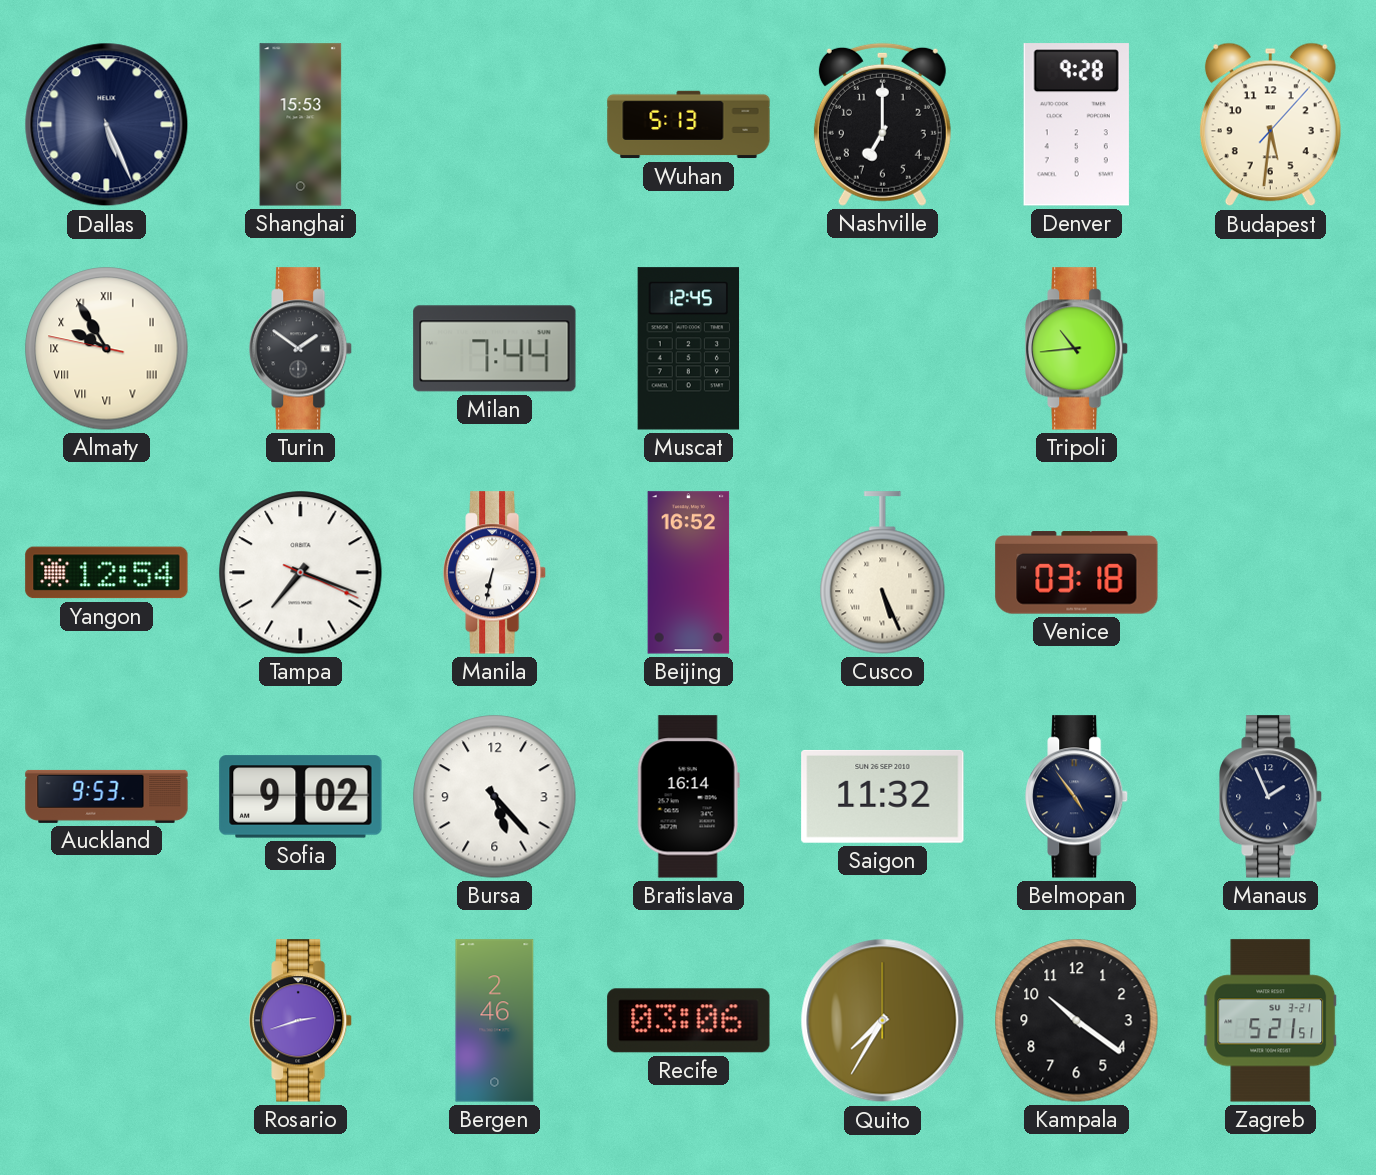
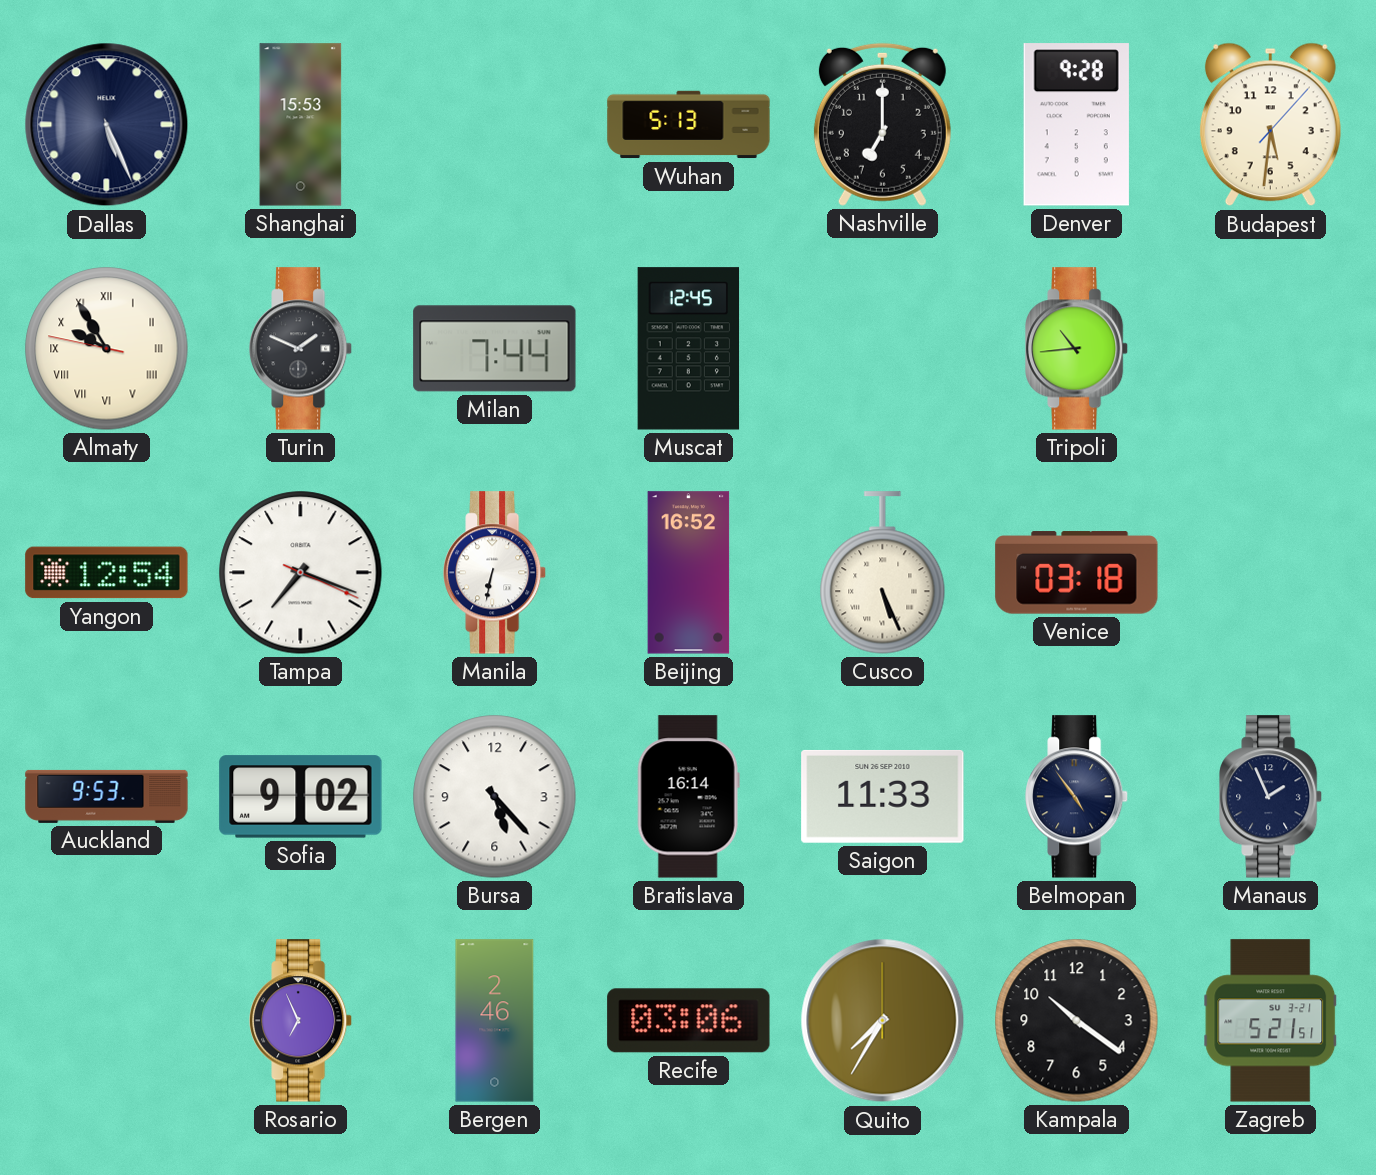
Turin: 1:51 -> 1:49
Saigon: 11:32 -> 11:33
Rosario: 2:42 -> 6:56
